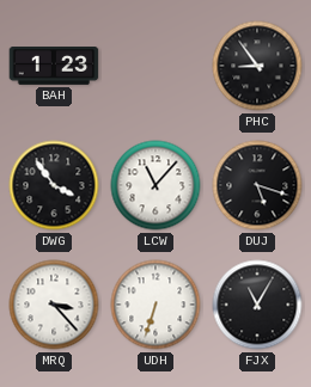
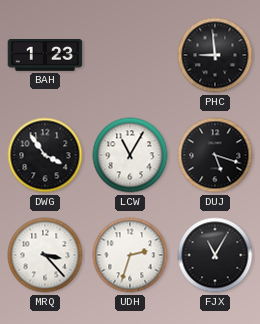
PHC: 8:54 -> 8:59
LCW: 11:07 -> 11:05
UDH: 6:33 -> 2:33
